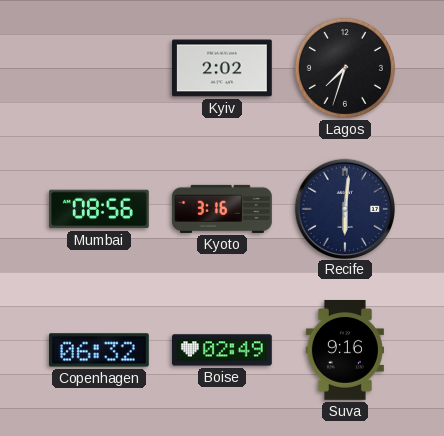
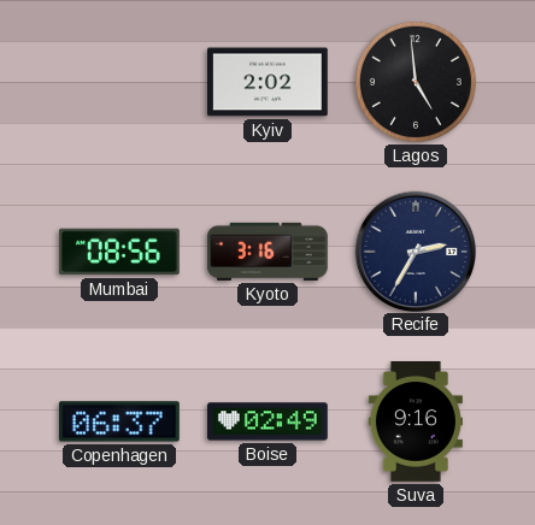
Lagos: 7:33 -> 4:59
Recife: 6:01 -> 2:35
Copenhagen: 06:32 -> 06:37
